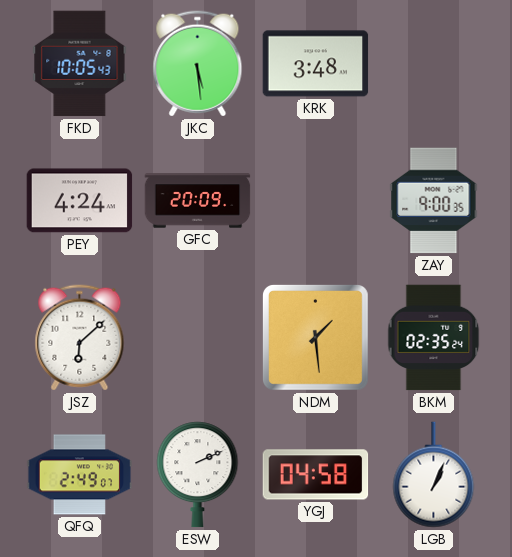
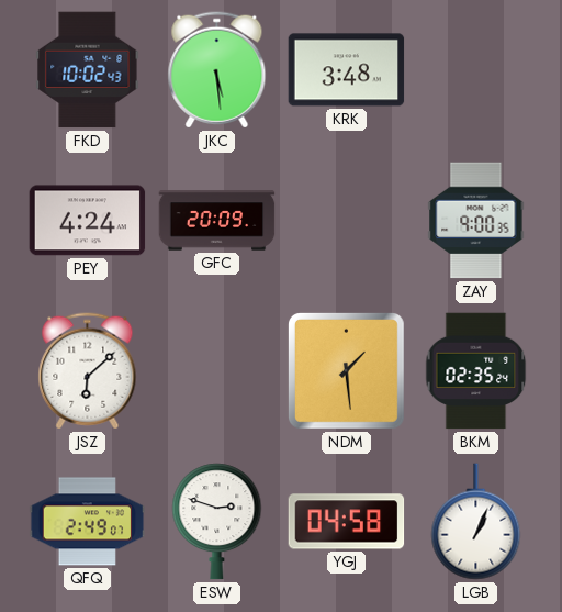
FKD: 10:05 -> 10:02
ESW: 2:11 -> 2:48
